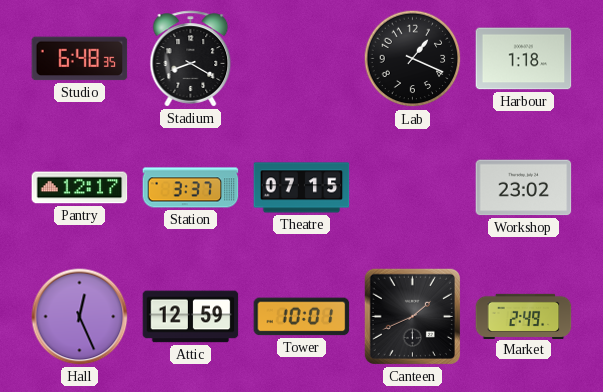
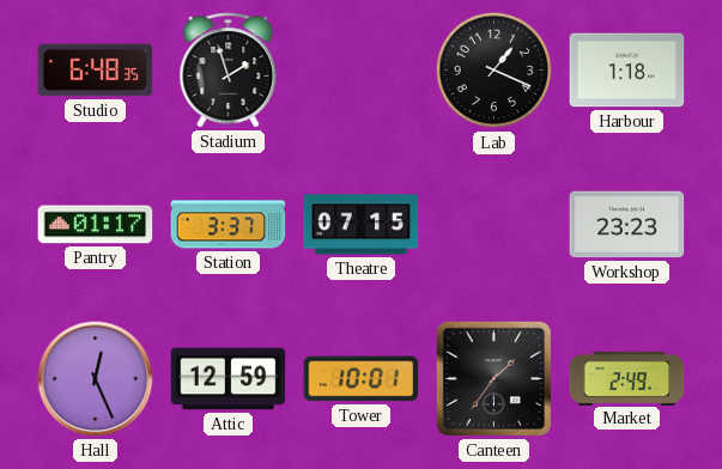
Stadium: 8:20 -> 1:57
Pantry: 12:17 -> 01:17
Workshop: 23:02 -> 23:23
Canteen: 1:41 -> 1:36
